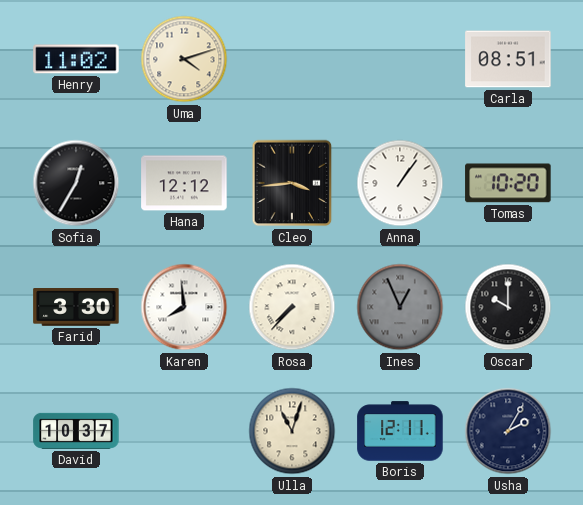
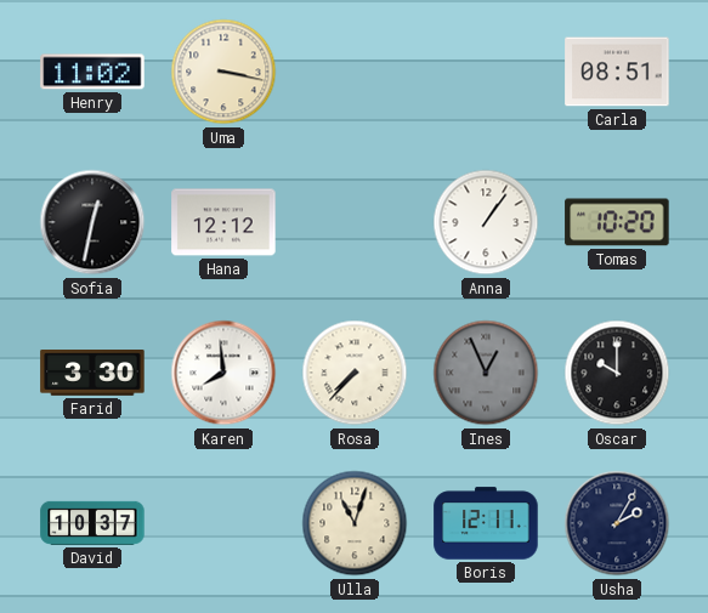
Uma: 4:12 -> 3:17
Sofia: 12:35 -> 12:32
Cleo: 3:44 -> none
